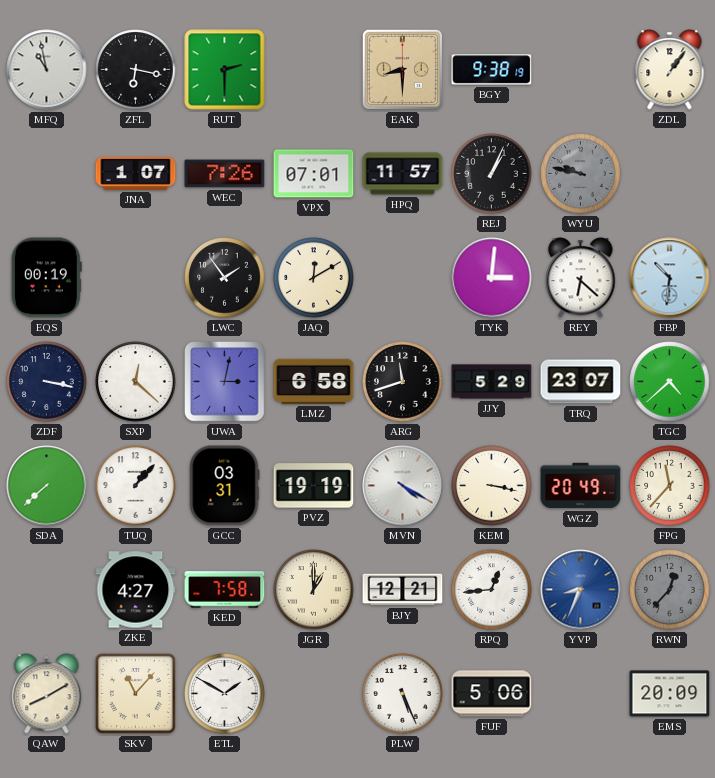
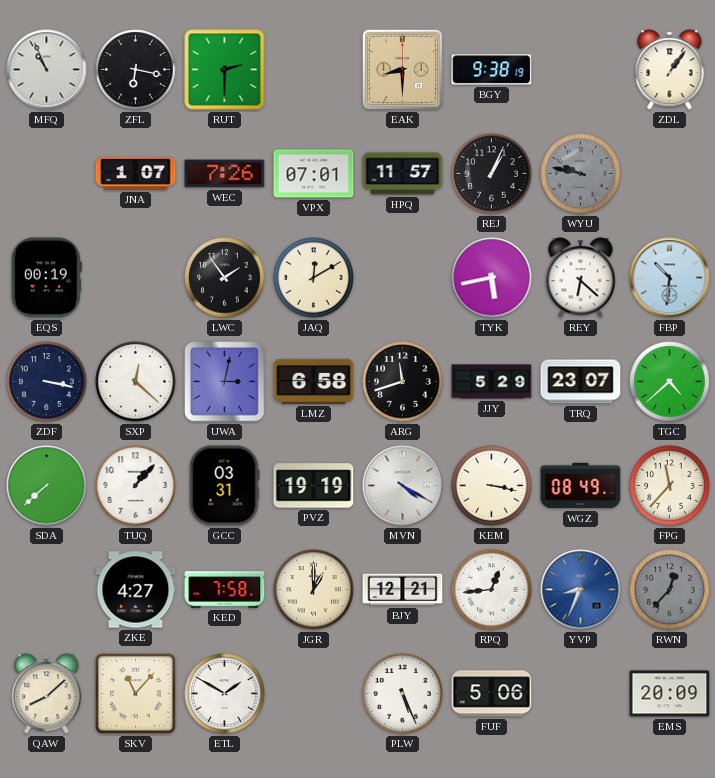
MFQ: 10:58 -> 10:56
TYK: 3:01 -> 5:43
WGZ: 20:49 -> 08:49
QAW: 8:10 -> 8:08
